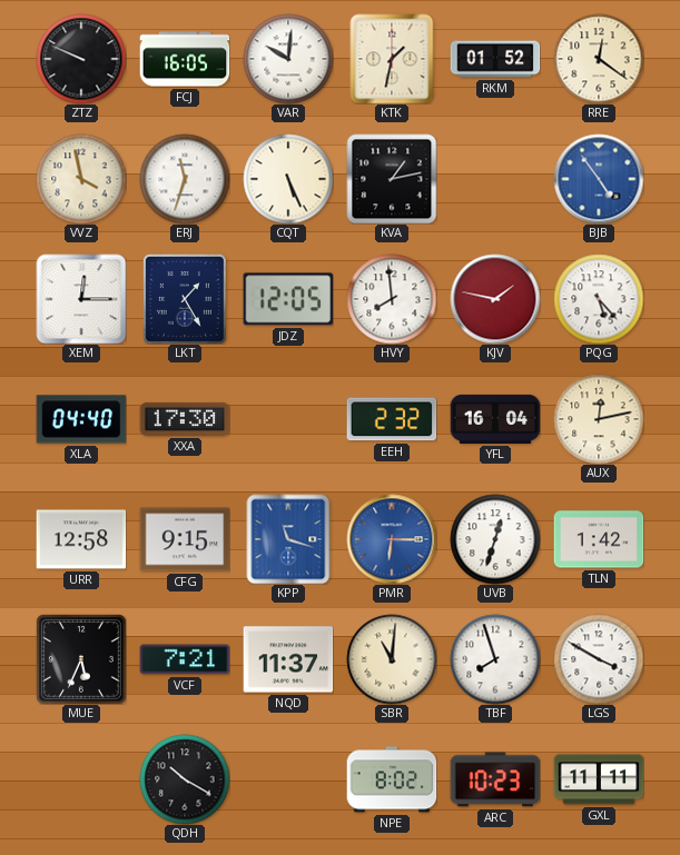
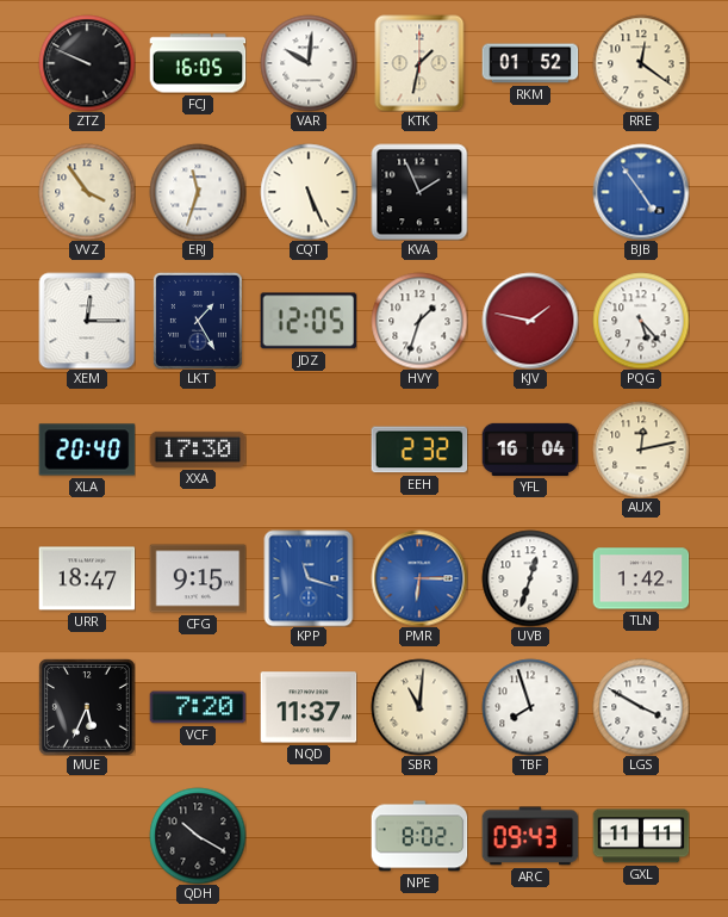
VVZ: 3:58 -> 3:54
KVA: 1:13 -> 1:56
HVY: 7:59 -> 1:33
XLA: 04:40 -> 20:40
URR: 12:58 -> 18:47
VCF: 7:21 -> 7:20
ARC: 10:23 -> 09:43
